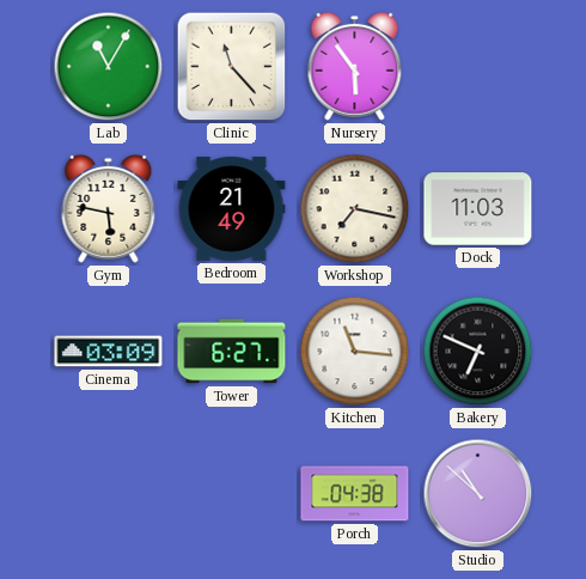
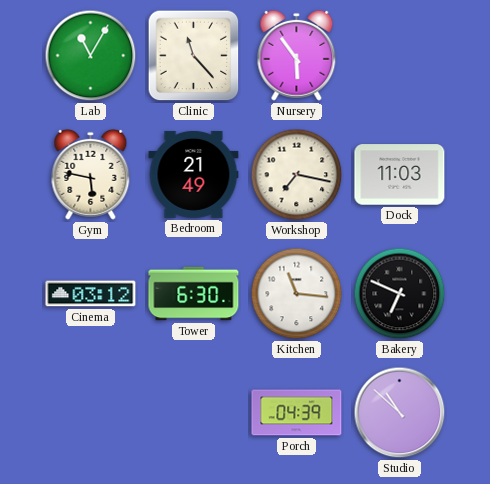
Cinema: 03:09 -> 03:12
Tower: 6:27 -> 6:30
Porch: 04:38 -> 04:39
